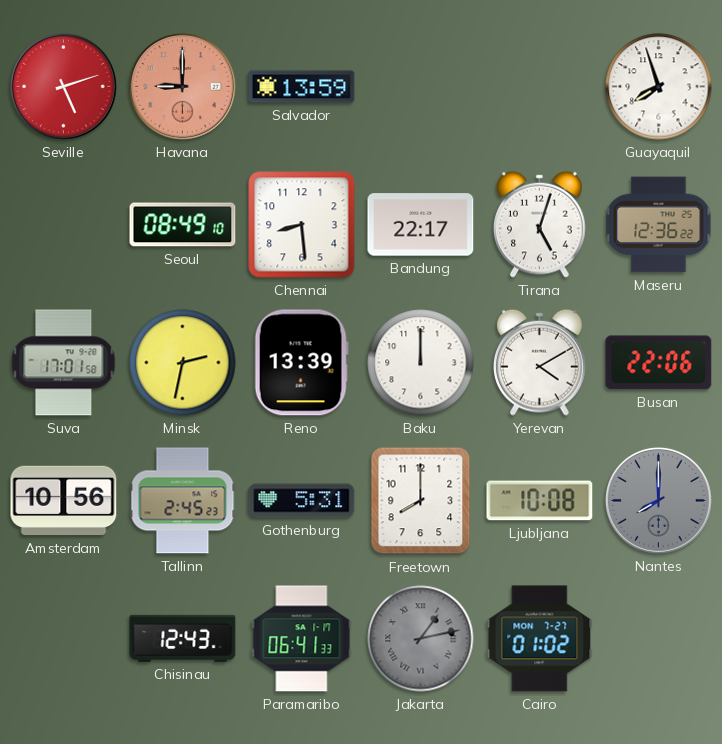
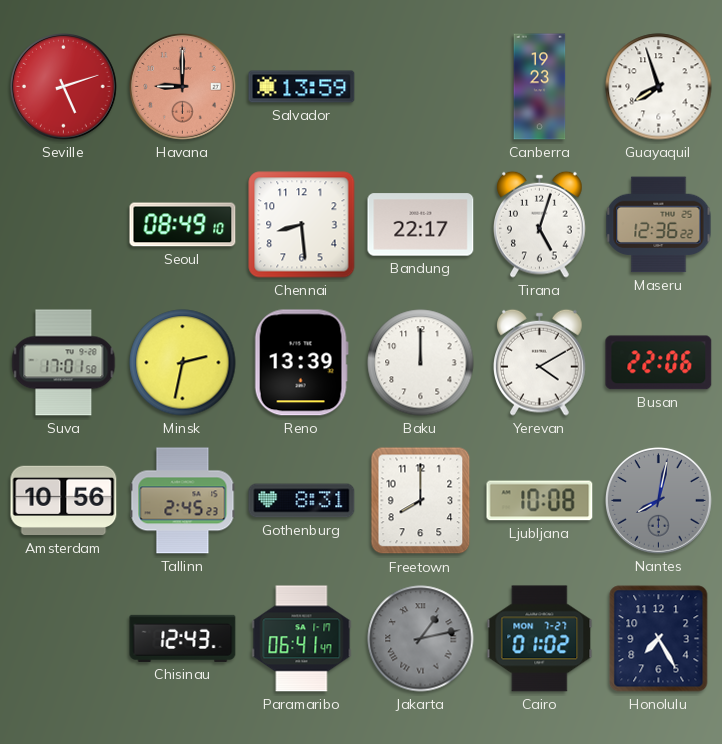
Canberra: none -> 19:23
Gothenburg: 5:31 -> 8:31
Nantes: 8:00 -> 8:02
Paramaribo: 06:41:33 -> 06:41:47
Honolulu: none -> 7:25
